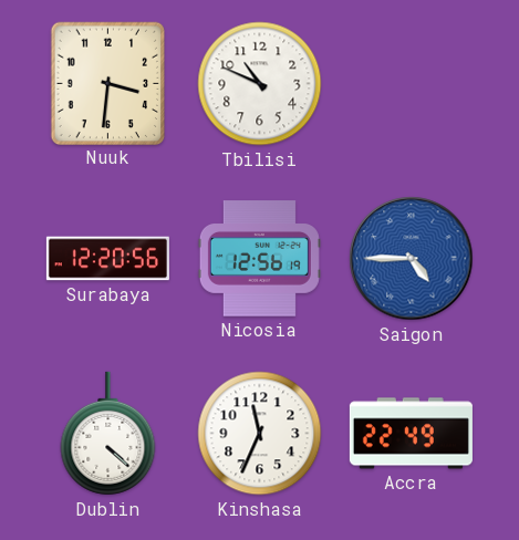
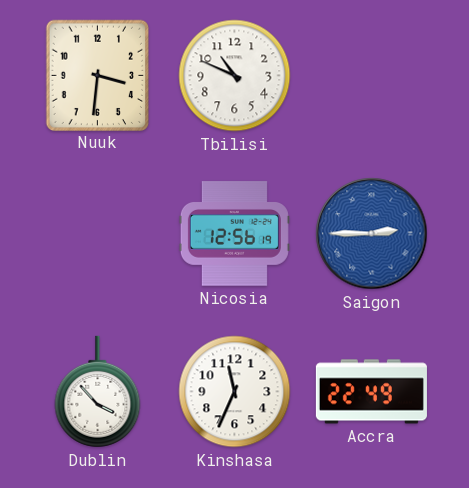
Surabaya: 12:20 -> none
Saigon: 4:45 -> 2:45
Dublin: 4:22 -> 3:53
